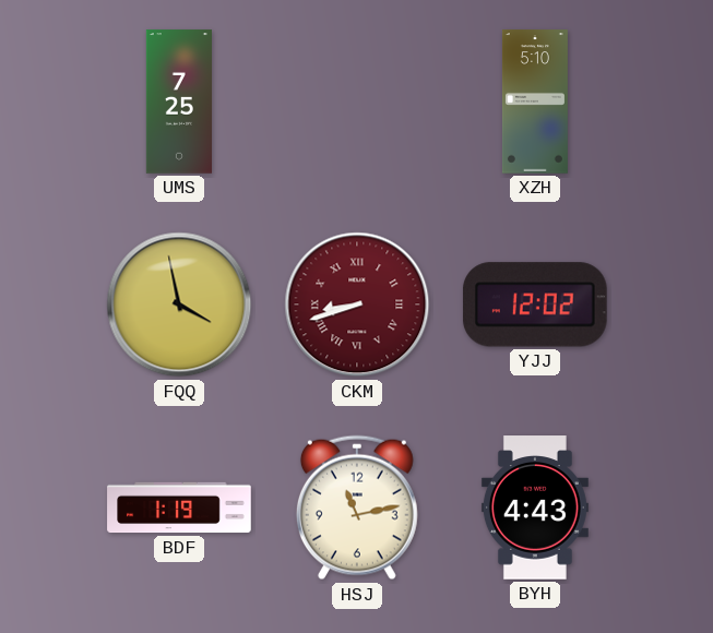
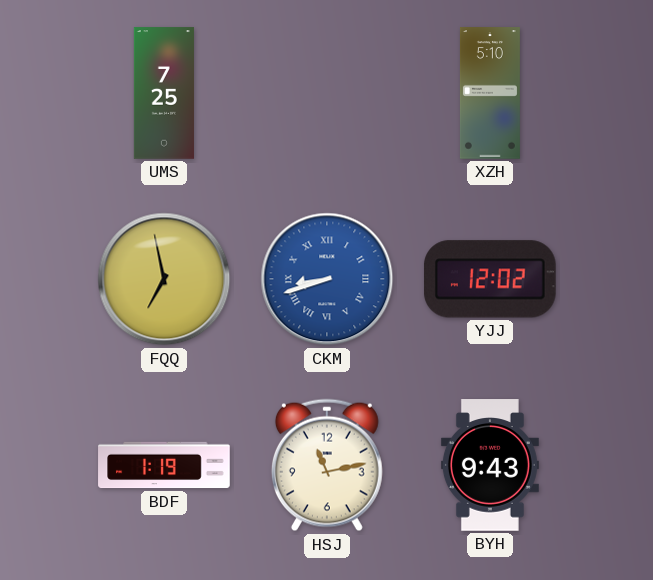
FQQ: 3:58 -> 6:58
CKM dial: burgundy -> blue
BYH: 4:43 -> 9:43
